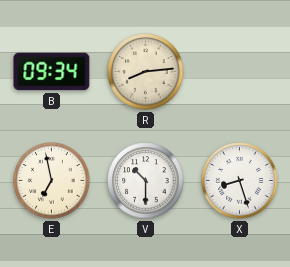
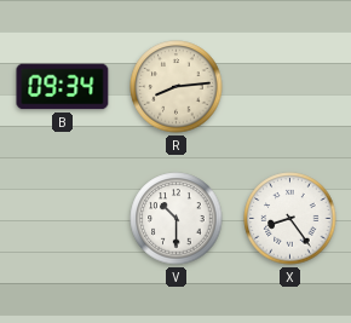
E: 6:58 -> none
X: 8:27 -> 8:24
